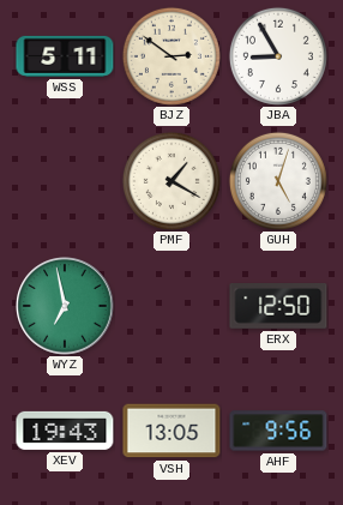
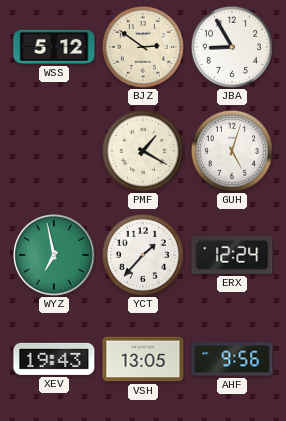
WSS: 5:11 -> 5:12
YCT: none -> 1:37
ERX: 12:50 -> 12:24
